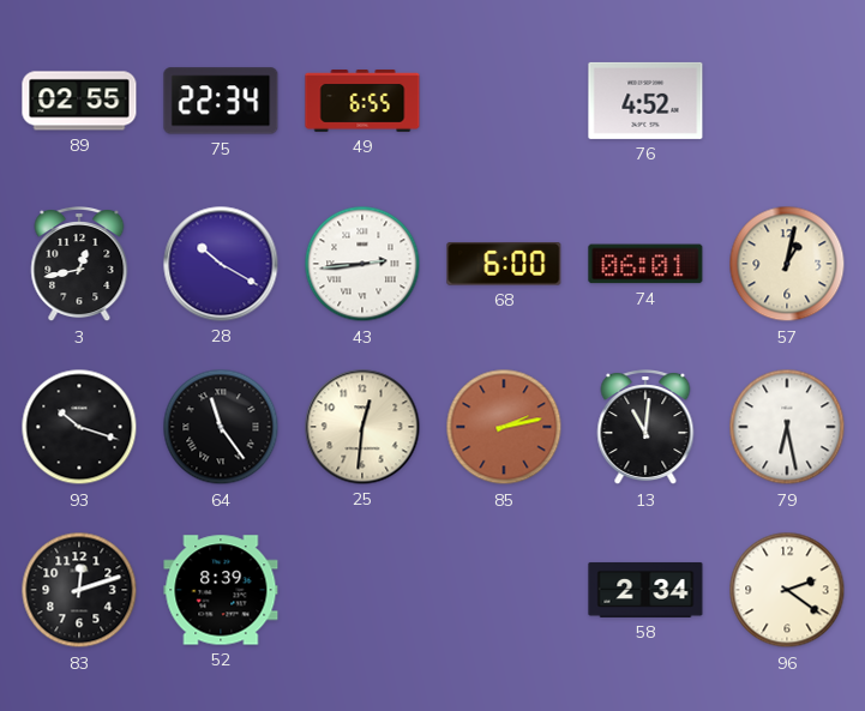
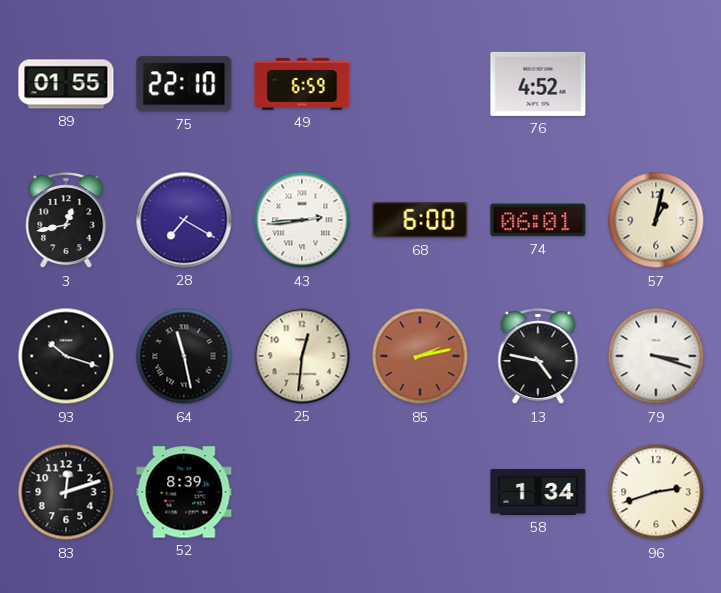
89: 02:55 -> 01:55
75: 22:34 -> 22:10
49: 6:55 -> 6:59
28: 10:20 -> 7:20
64: 11:24 -> 11:28
13: 11:01 -> 4:47
79: 6:28 -> 3:18
58: 2:34 -> 1:34
96: 2:21 -> 2:42
